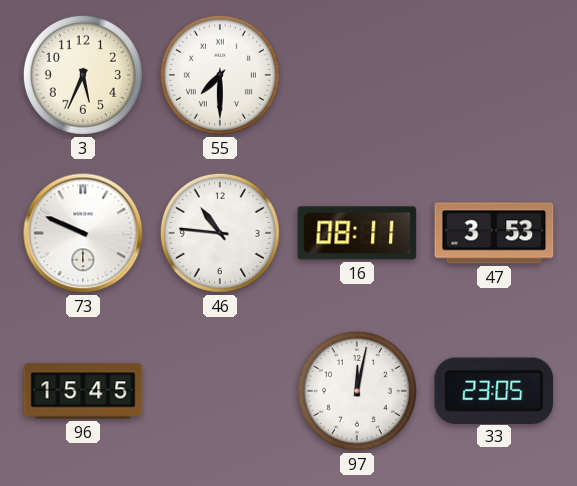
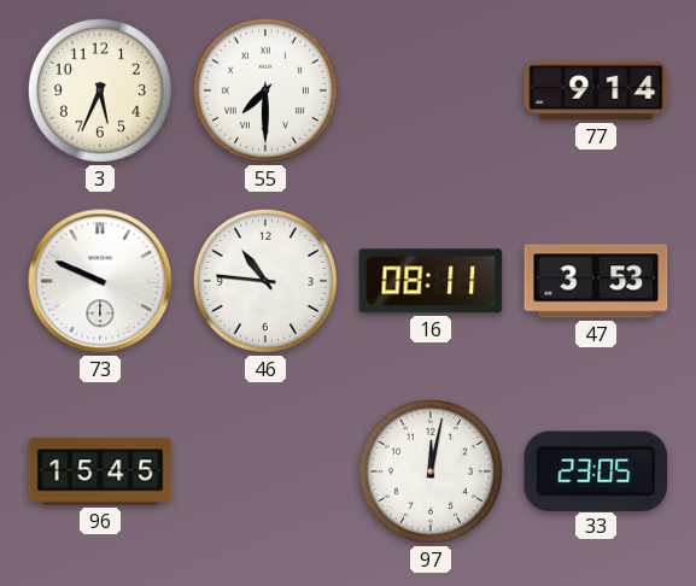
77: none -> 9:14
